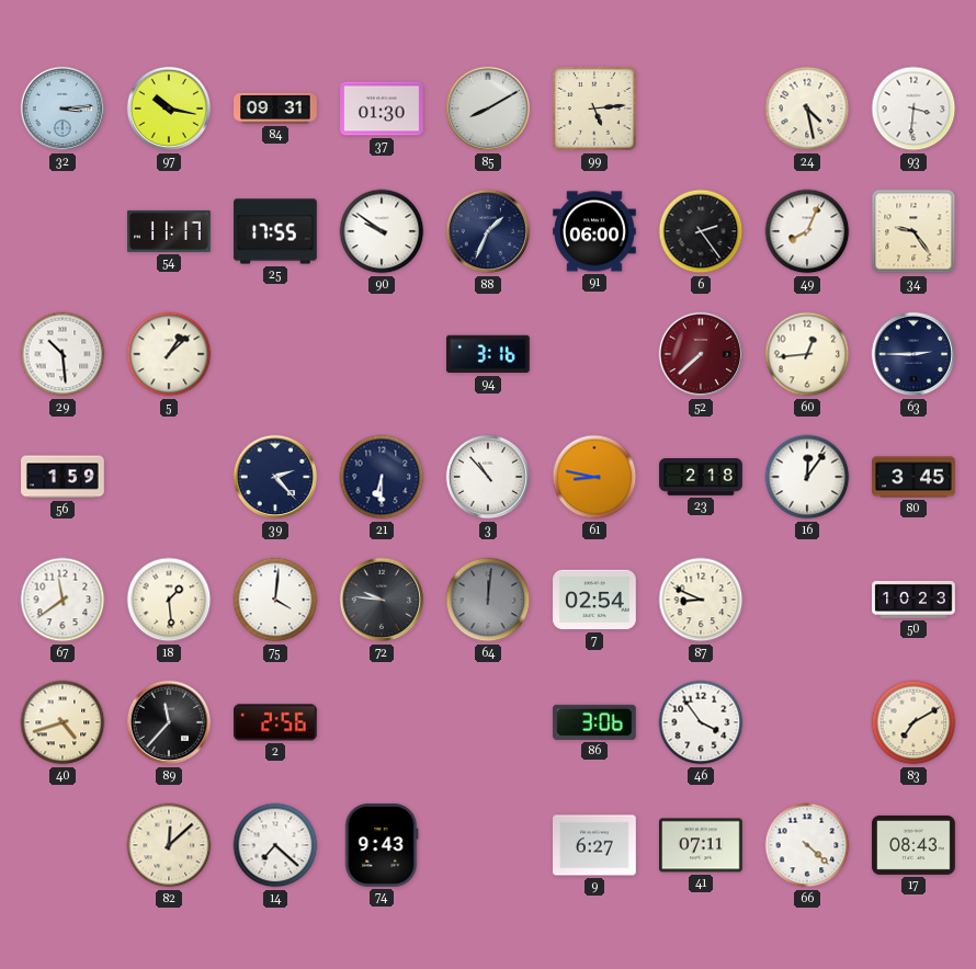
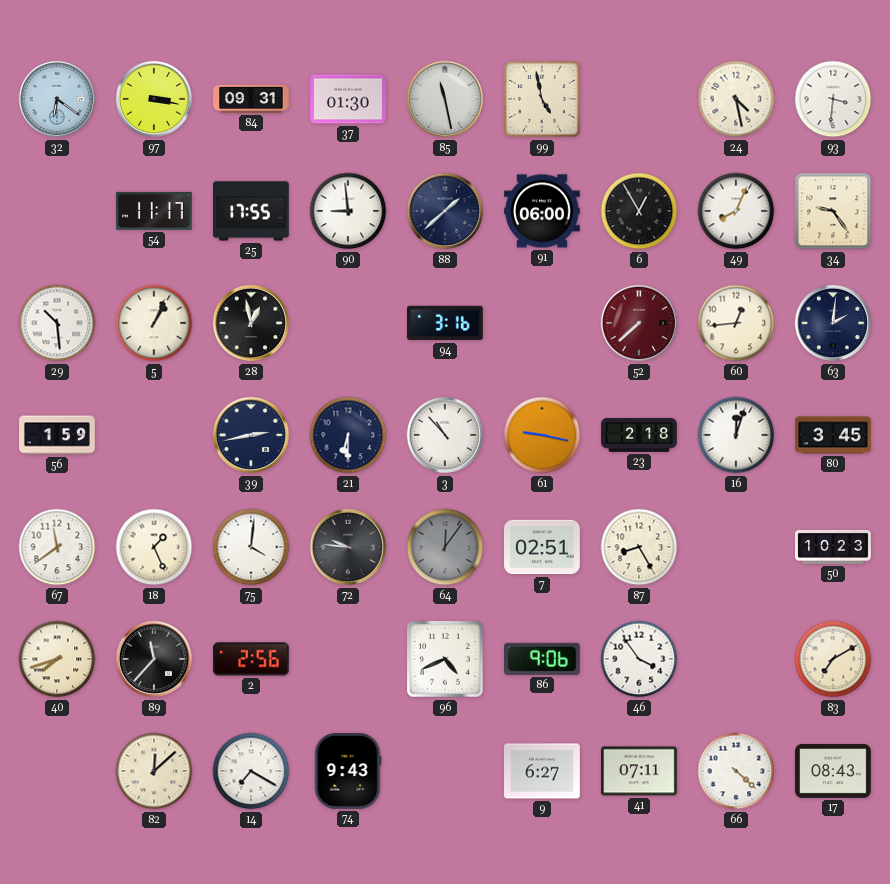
32: 3:14 -> 6:21
97: 10:17 -> 3:17
85: 8:10 -> 11:28
99: 5:14 -> 4:58
90: 9:51 -> 8:59
88: 1:34 -> 1:38
6: 2:24 -> 12:55
5: 1:08 -> 1:04
28: none -> 12:58
63: 2:45 -> 2:01
39: 2:23 -> 2:43
61: 8:47 -> 9:17
16: 12:06 -> 12:03
18: 1:29 -> 1:26
64: 12:01 -> 12:06
7: 02:54 -> 02:51
87: 8:49 -> 8:25
40: 4:42 -> 7:42
96: none -> 4:41
86: 3:06 -> 9:06
14: 7:22 -> 7:20
